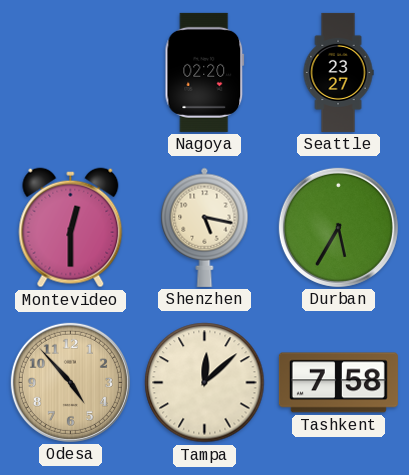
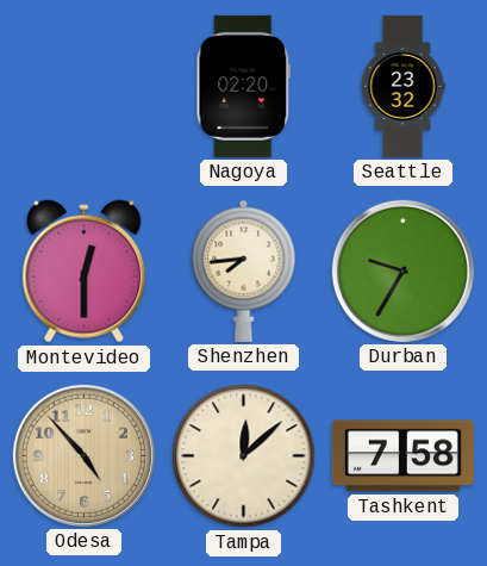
Seattle: 23:27 -> 23:32
Shenzhen: 5:17 -> 7:44
Durban: 5:35 -> 9:35
